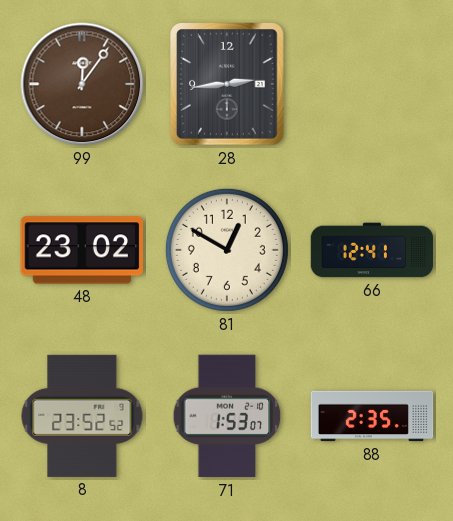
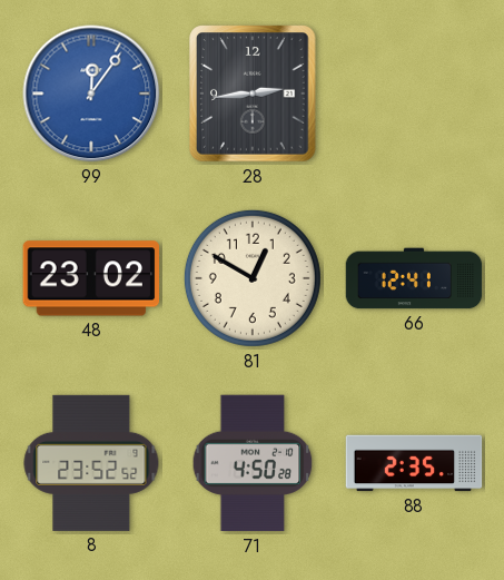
99 dial: brown -> blue
71: 1:53 -> 4:50
